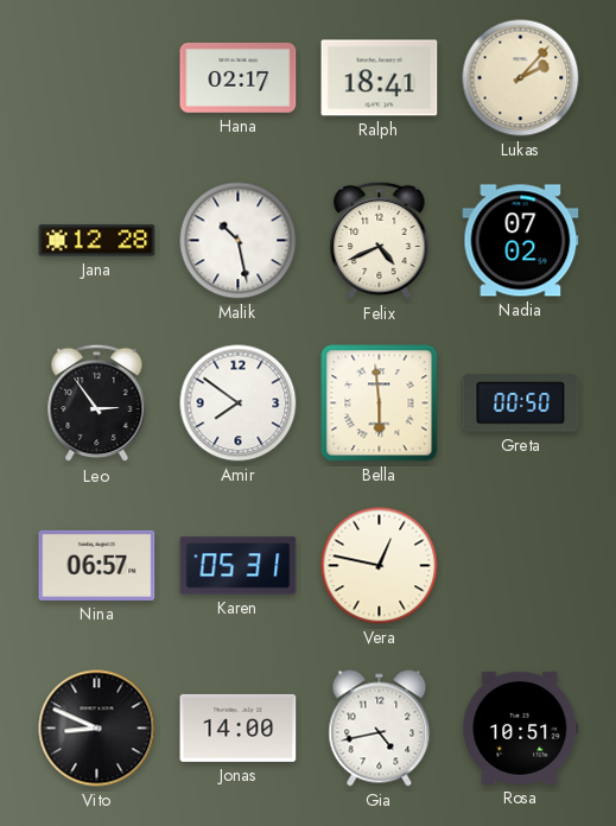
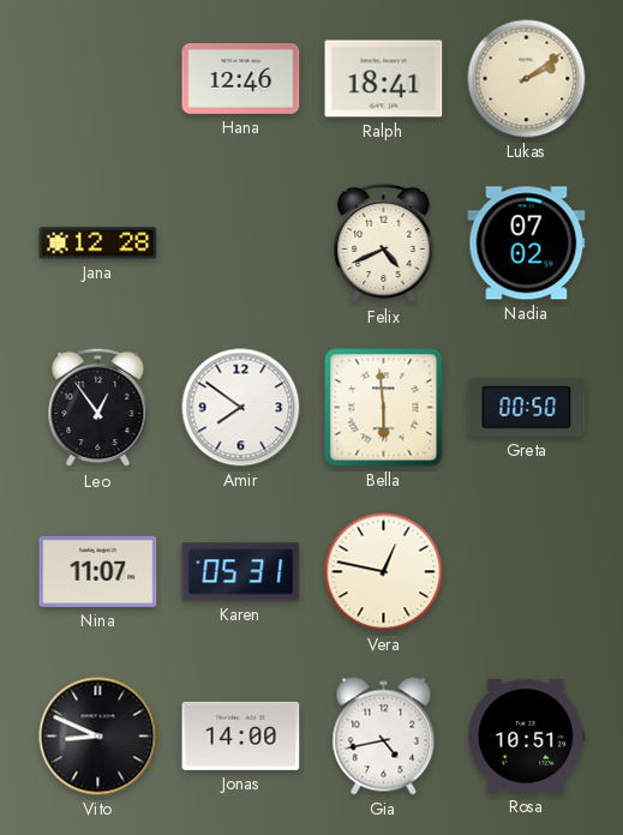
Hana: 02:17 -> 12:46
Lukas: 2:07 -> 2:09
Malik: 10:28 -> none
Leo: 2:54 -> 12:54
Nina: 06:57 -> 11:07
